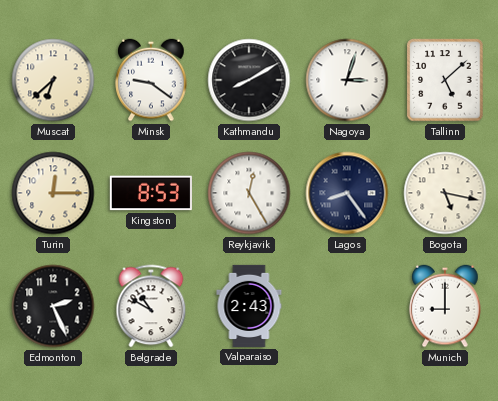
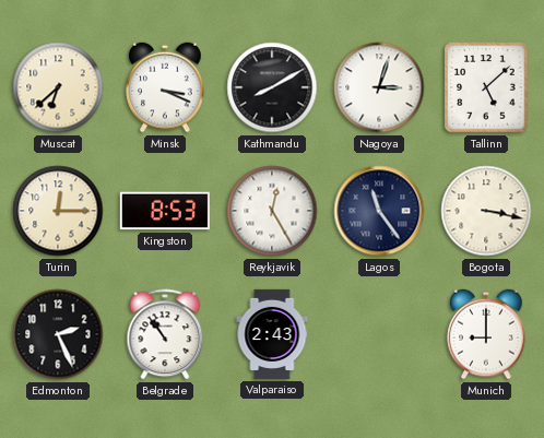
Minsk: 9:21 -> 3:19
Lagos: 8:24 -> 11:24
Bogota: 5:17 -> 3:17
Belgrade: 10:50 -> 10:54
